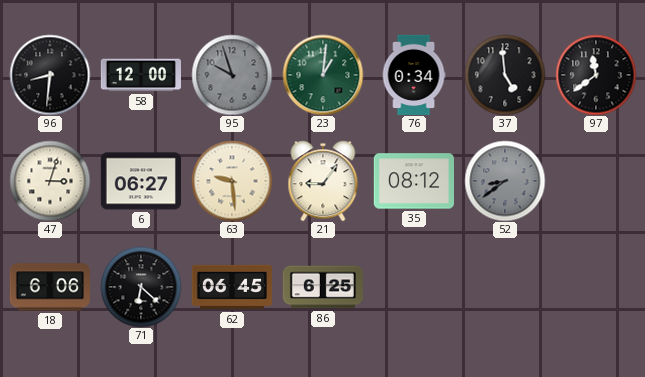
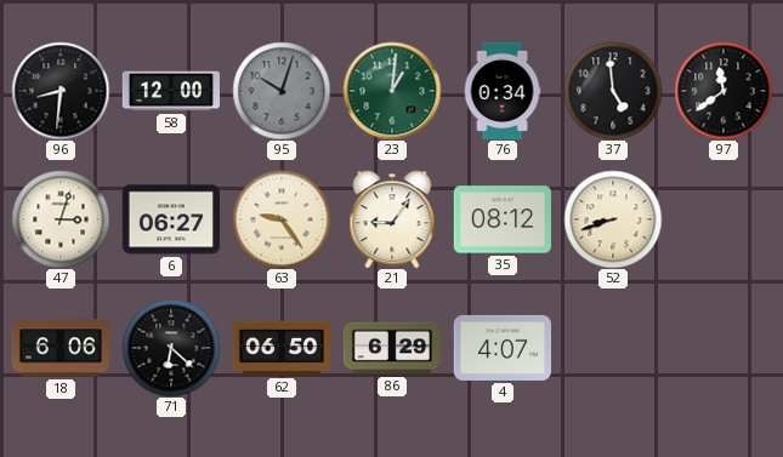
95: 9:57 -> 10:03
63: 9:29 -> 9:24
52: 8:39 -> 8:42
52 dial: grey -> cream
62: 06:45 -> 06:50
86: 6:25 -> 6:29
4: none -> 4:07
